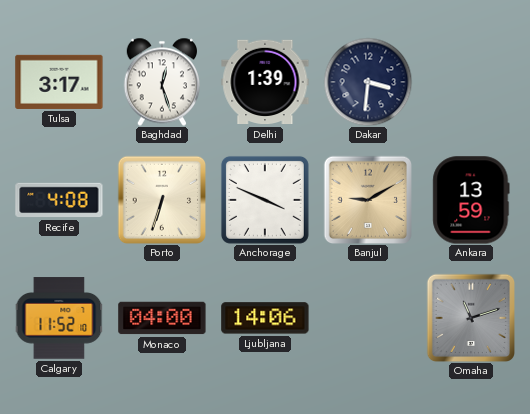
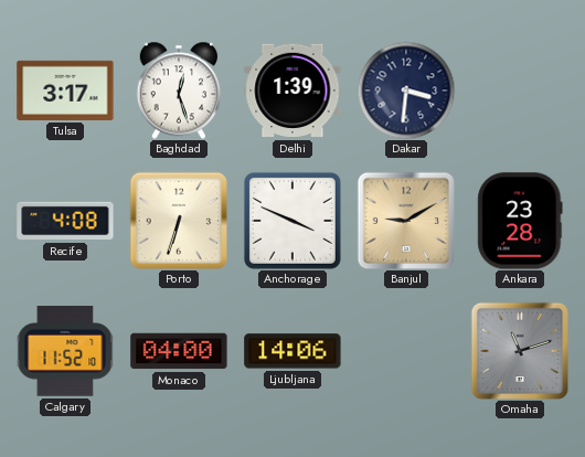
Ankara: 13:59 -> 23:28
